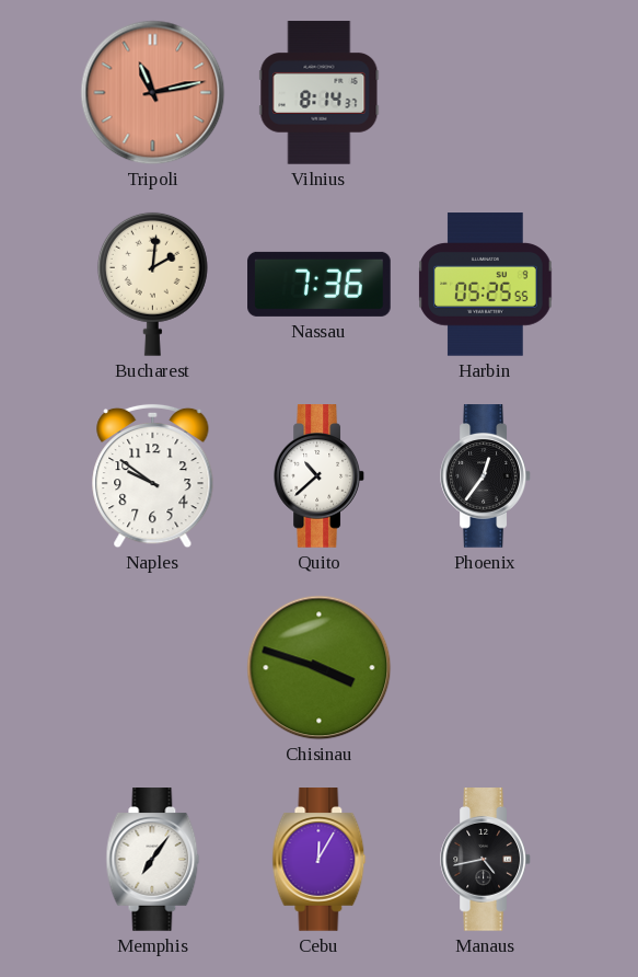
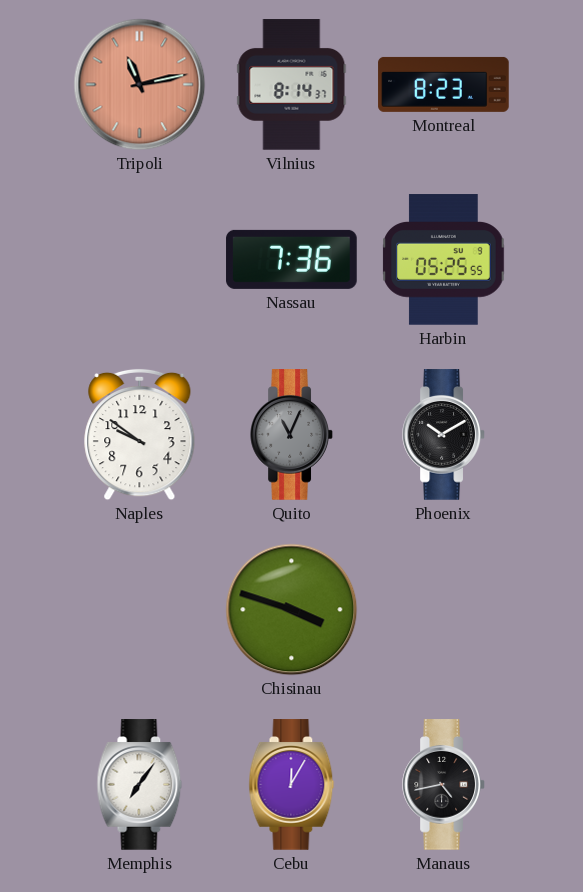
Montreal: none -> 8:23
Bucharest: 2:01 -> none
Quito: 10:38 -> 11:04
Quito dial: white -> grey
Phoenix: 12:36 -> 10:10
